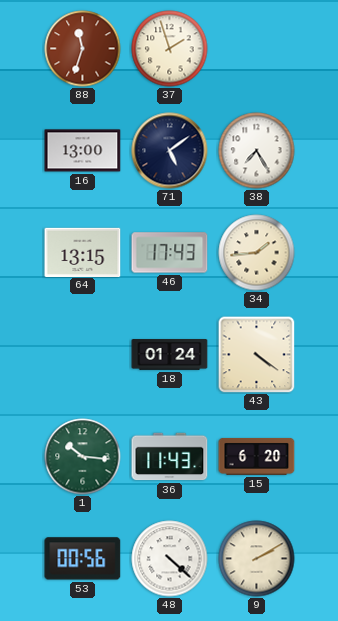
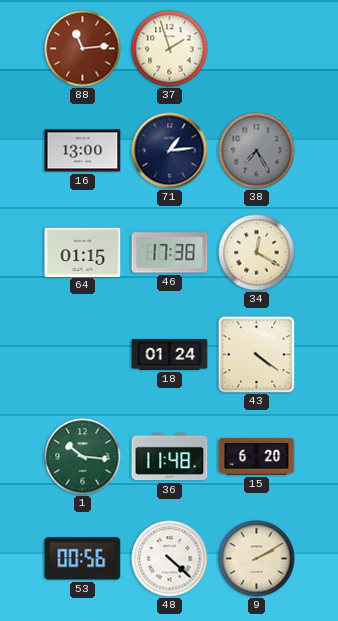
88: 11:33 -> 11:14
71: 5:09 -> 1:14
38 dial: white -> grey
64: 13:15 -> 01:15
46: 17:43 -> 17:38
34: 1:44 -> 12:20
36: 11:43 -> 11:48
